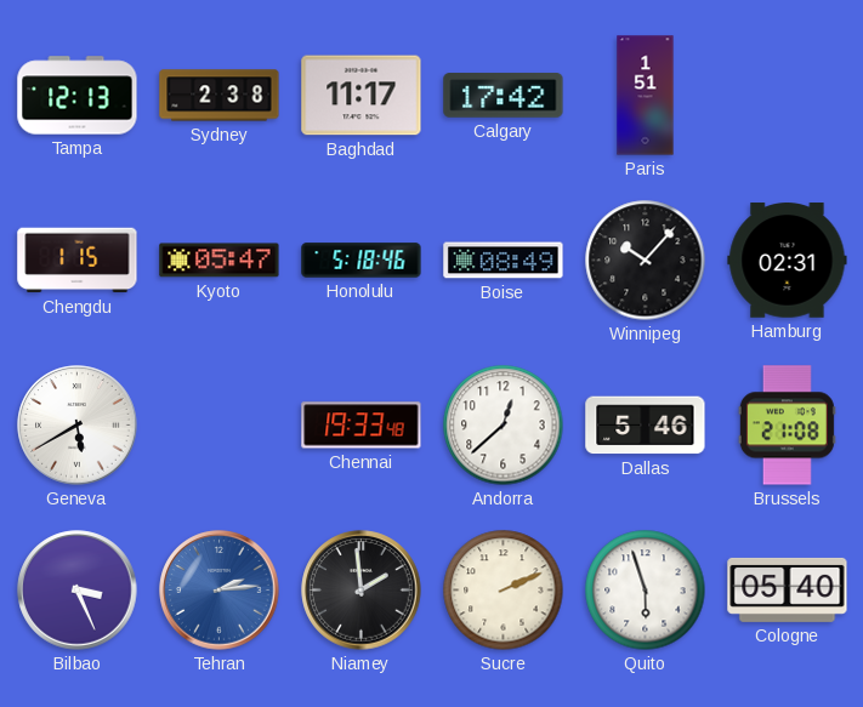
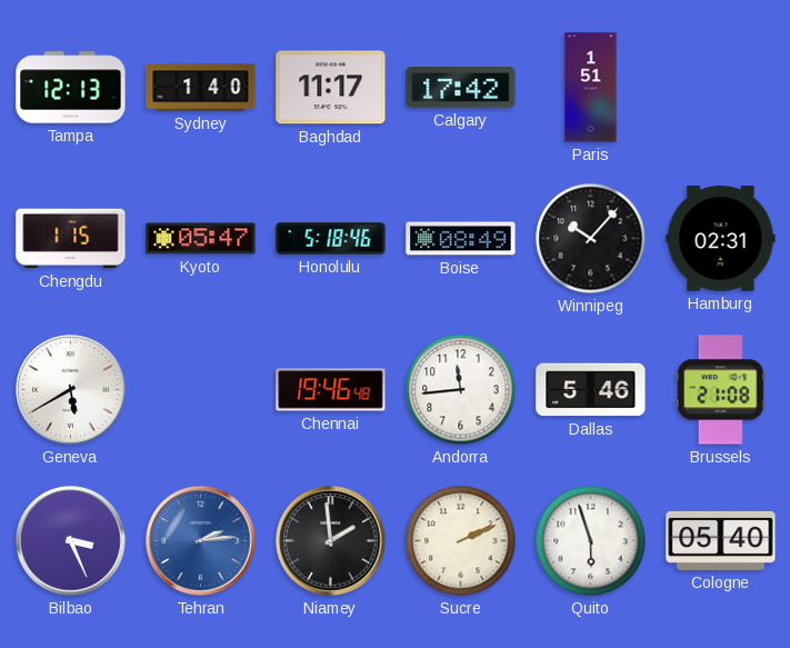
Sydney: 2:38 -> 1:40
Chennai: 19:33 -> 19:46
Andorra: 12:38 -> 11:44
